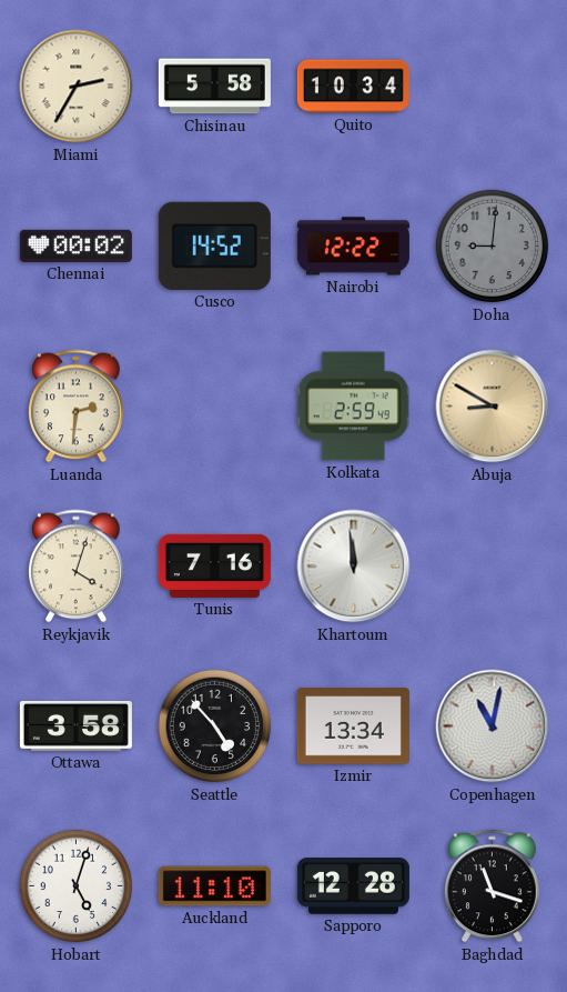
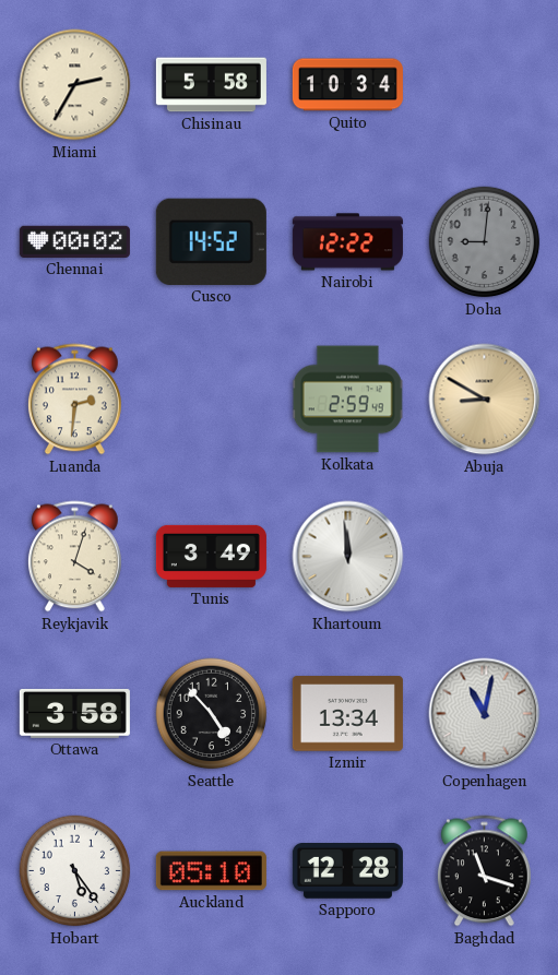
Tunis: 7:16 -> 3:49
Hobart: 5:03 -> 5:24
Auckland: 11:10 -> 05:10
